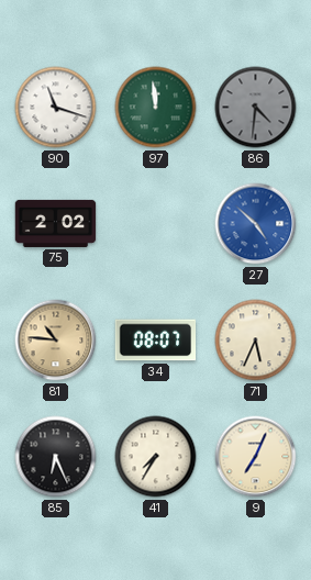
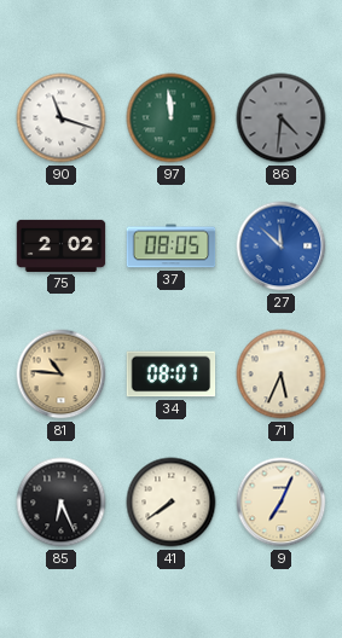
37: none -> 08:05
27: 4:52 -> 11:52
41: 7:35 -> 7:39
